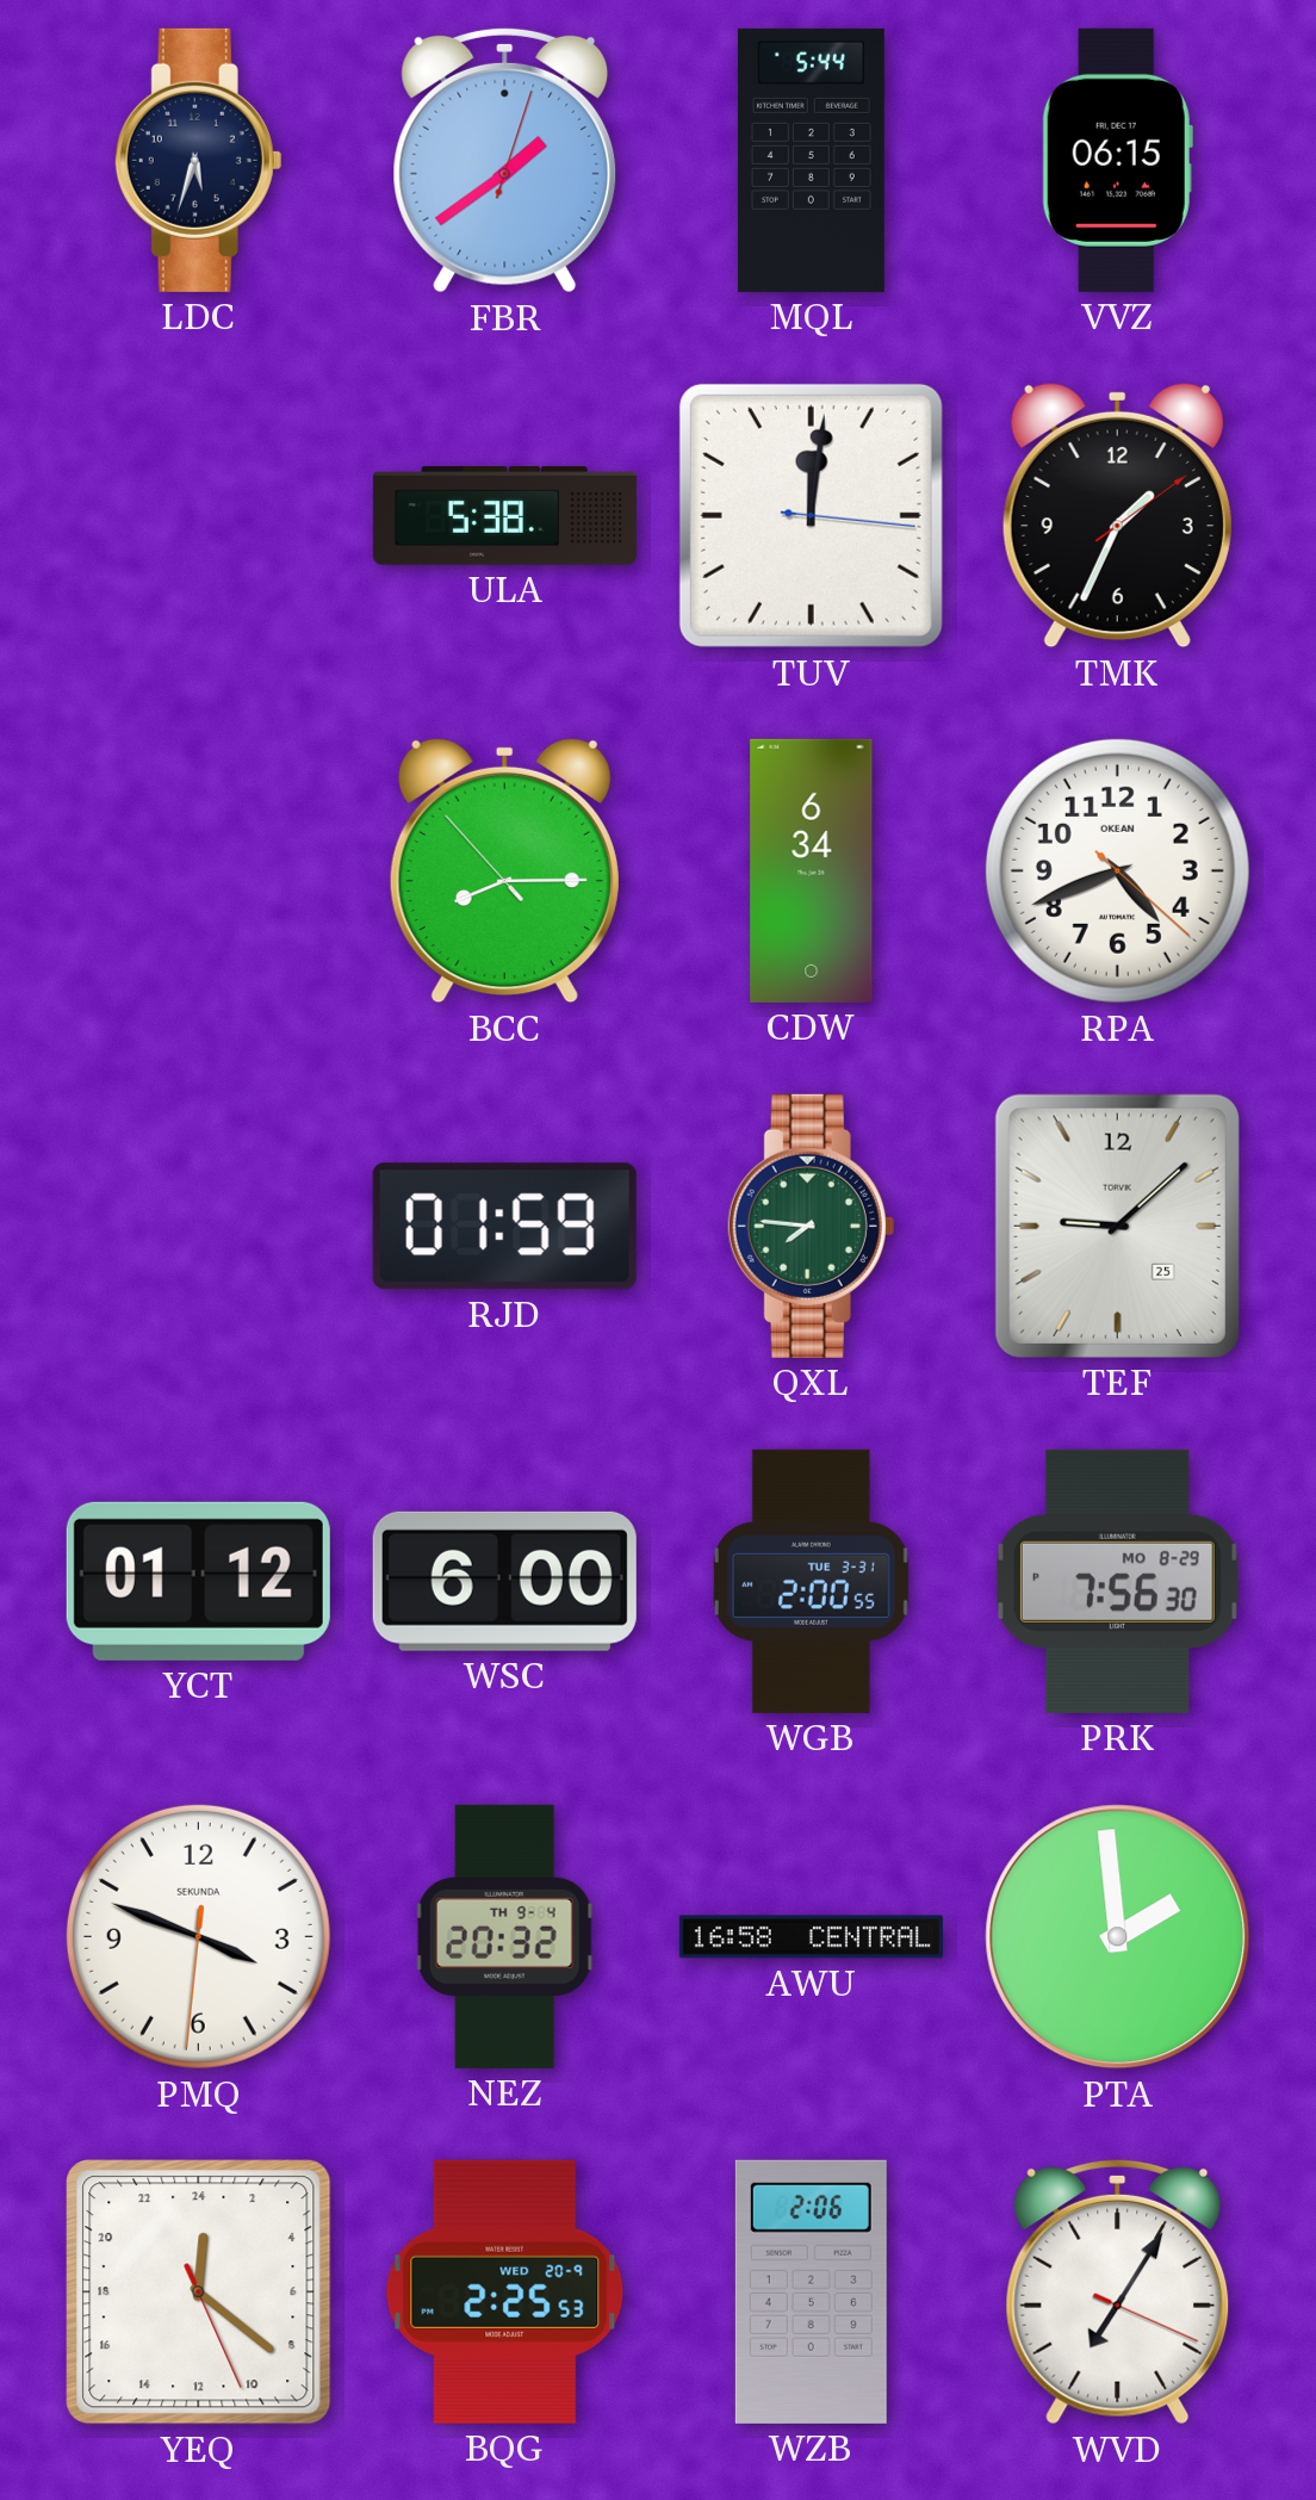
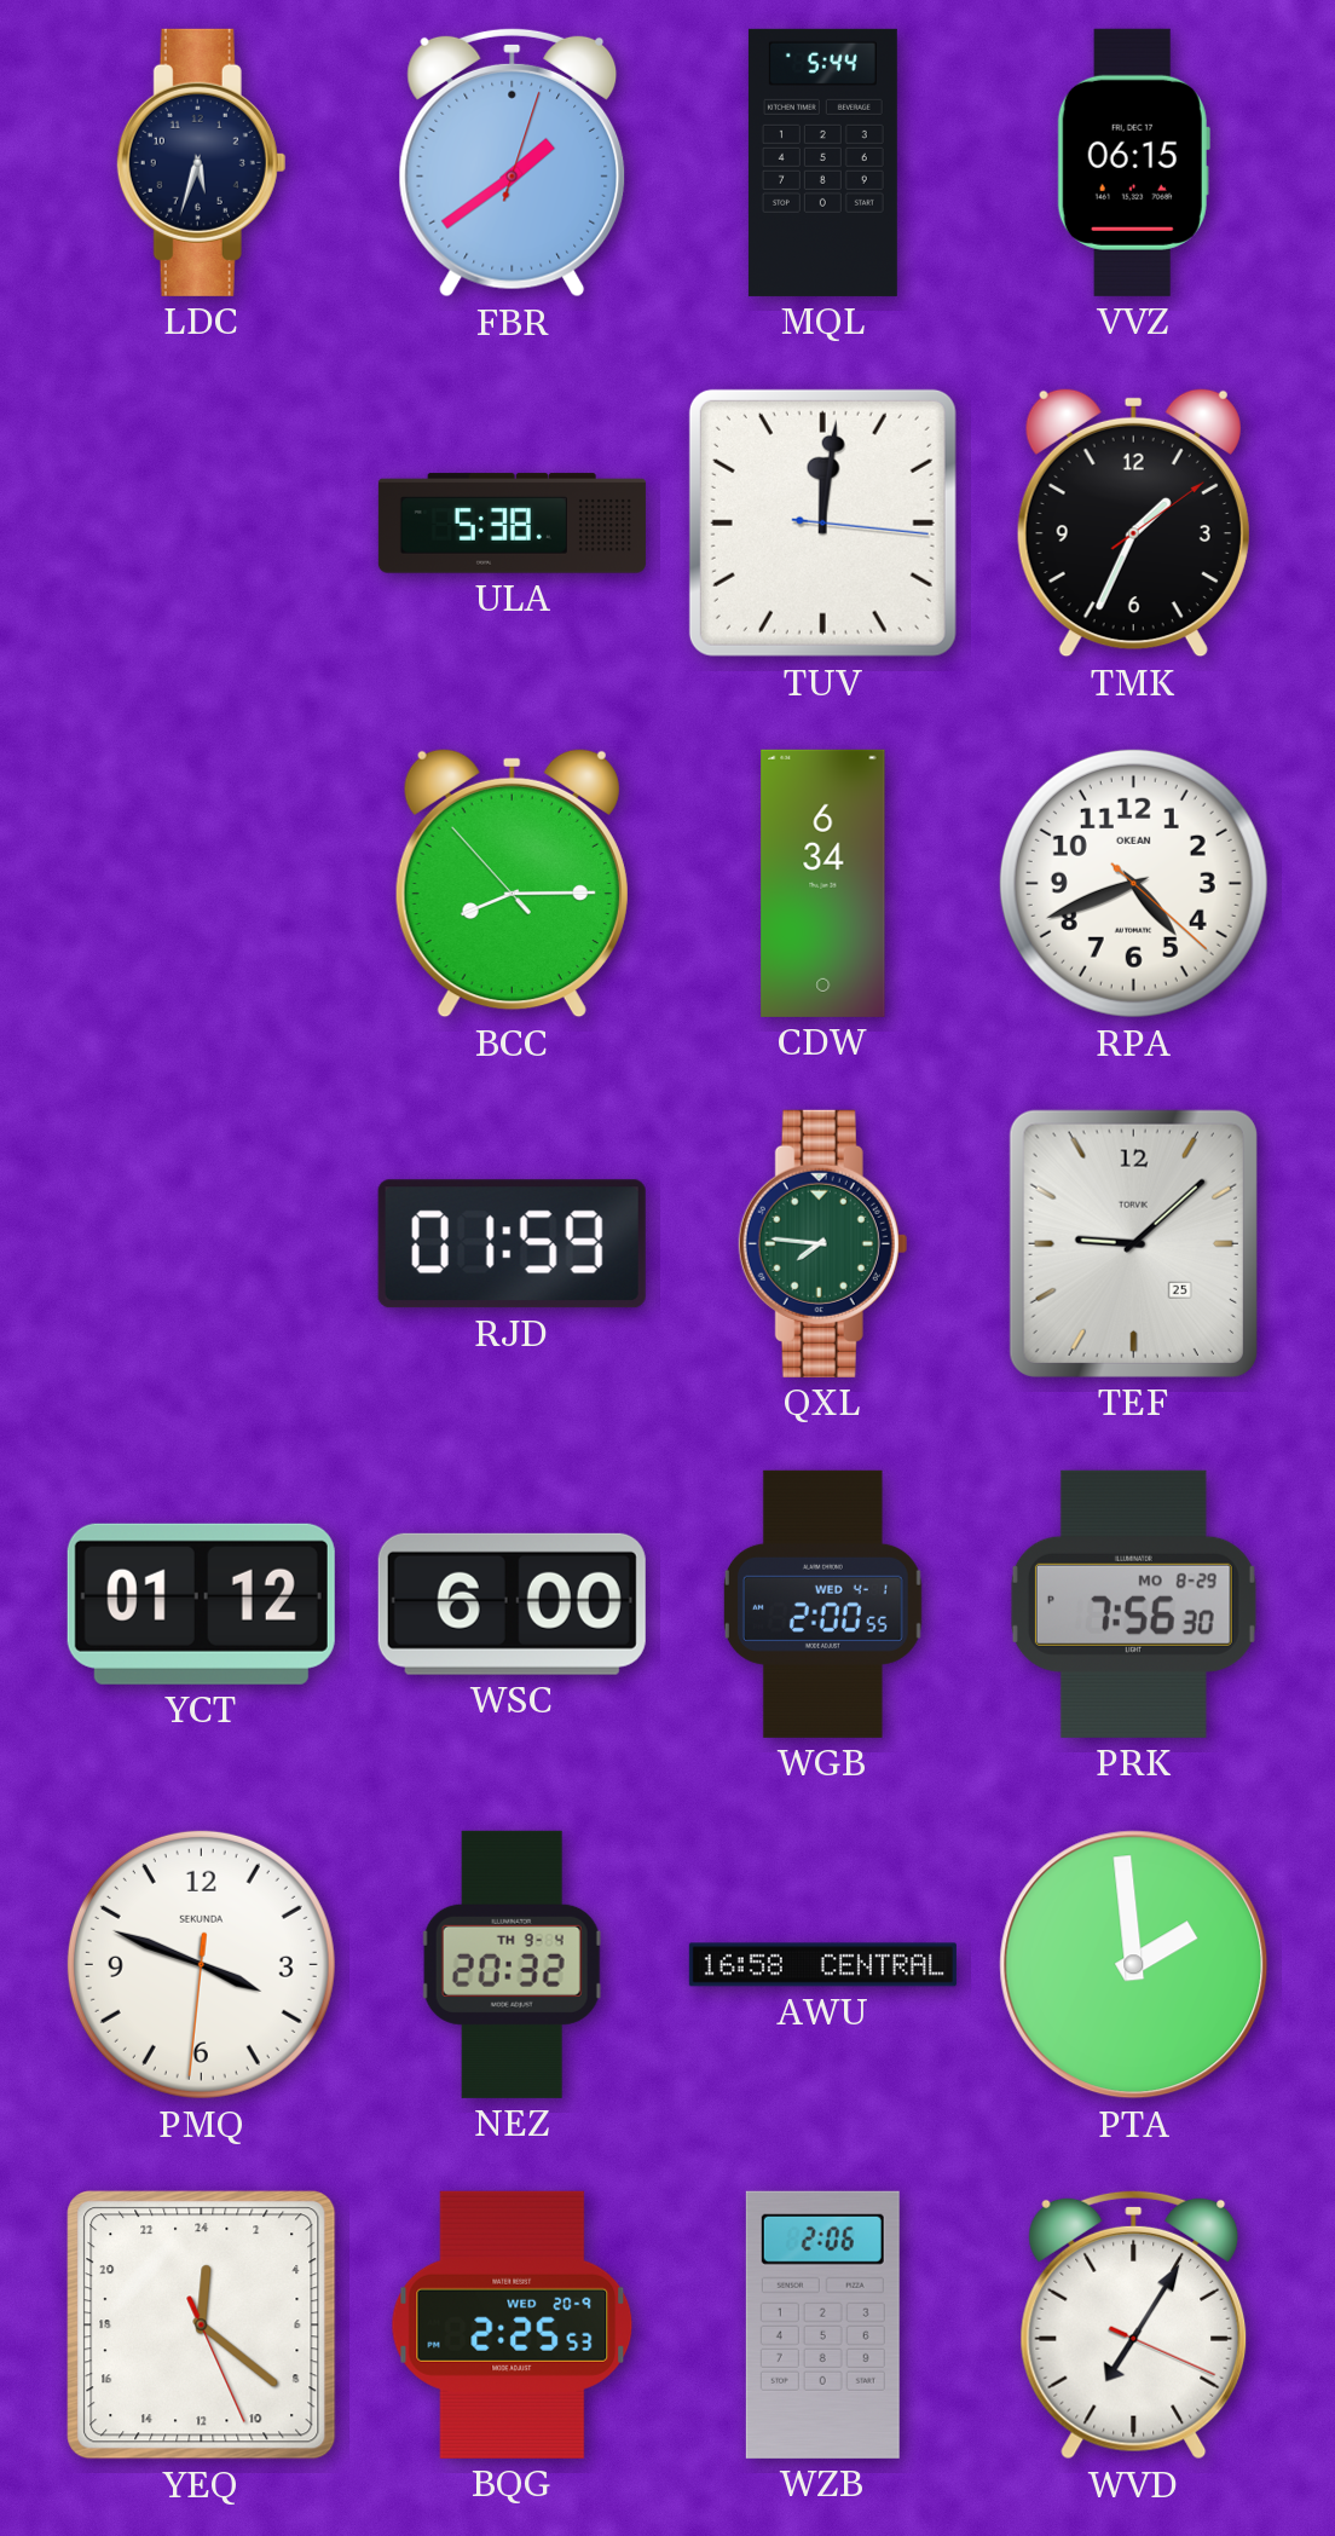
WGB date: TUE 3-31 -> WED 4-1
